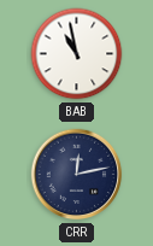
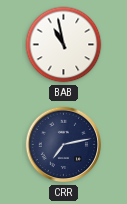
CRR: 12:13 -> 7:13
